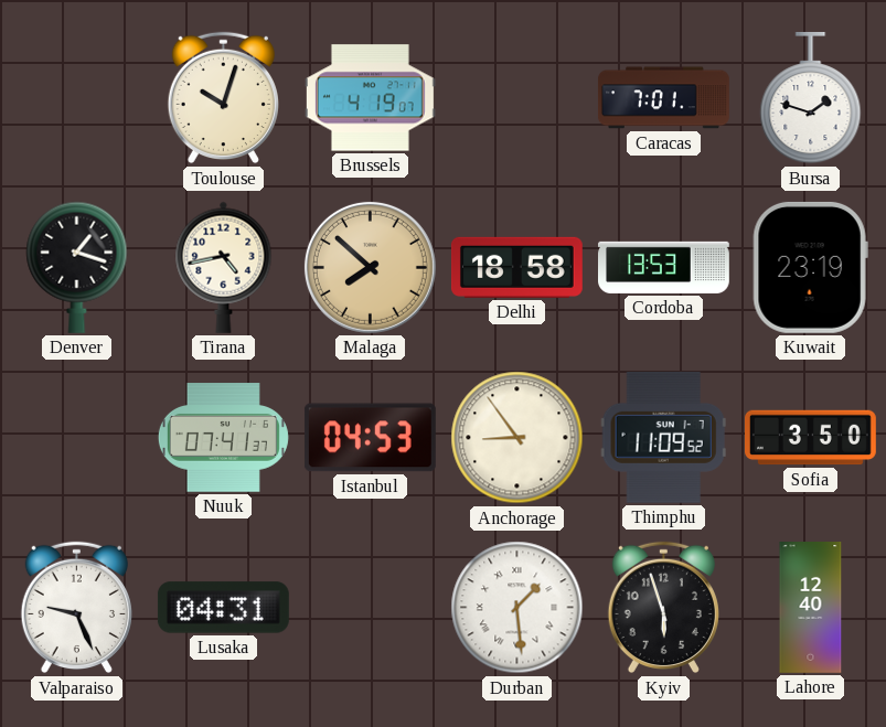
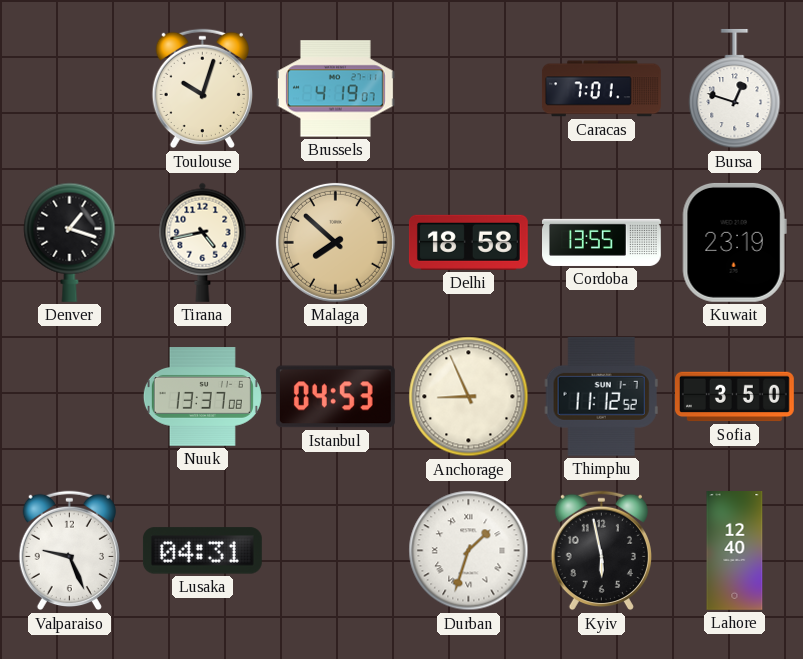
Bursa: 1:48 -> 12:48
Cordoba: 13:53 -> 13:55
Nuuk: 07:41 -> 13:37
Anchorage: 8:54 -> 8:56
Thimphu: 11:09 -> 11:12
Durban: 1:29 -> 1:33
Kyiv: 5:57 -> 5:58
